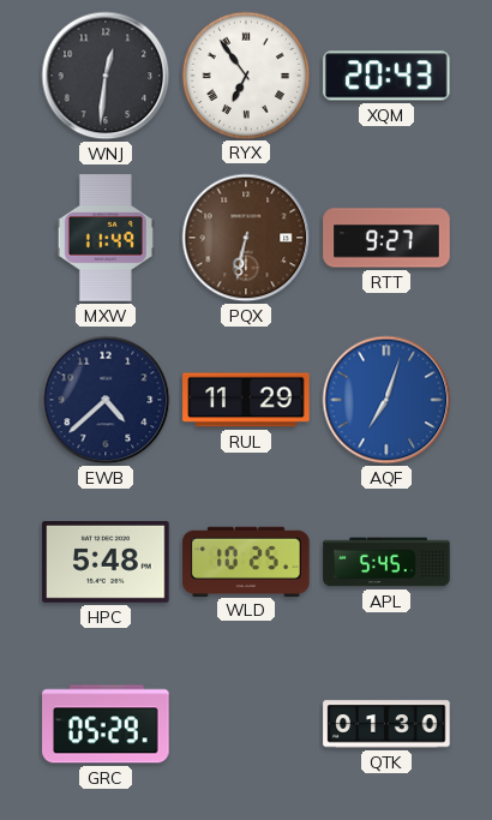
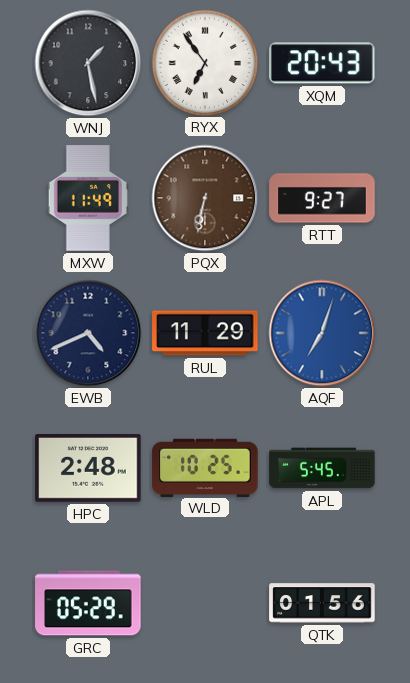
WNJ: 12:31 -> 1:28
EWB: 4:38 -> 4:41
HPC: 5:48 -> 2:48
QTK: 01:30 -> 01:56
